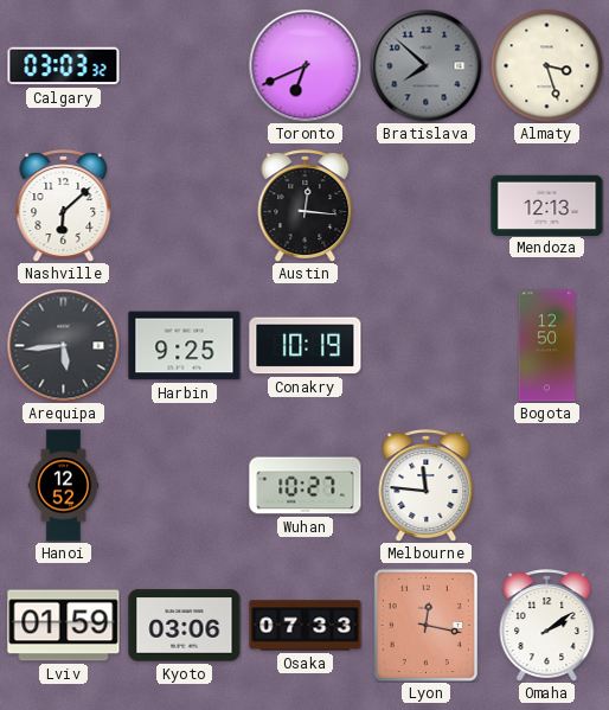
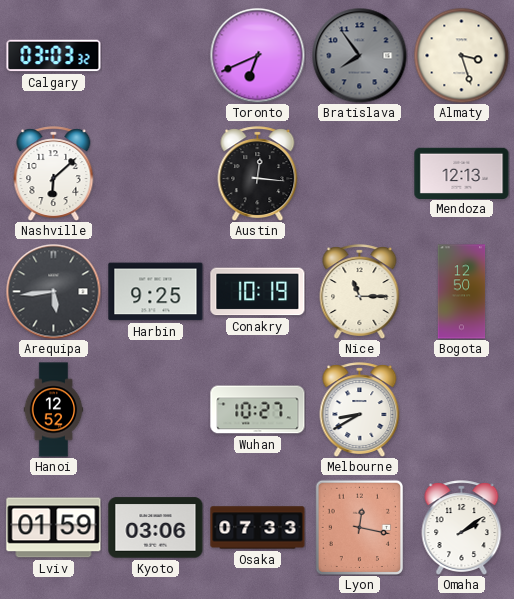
Bratislava: 7:52 -> 7:54
Nice: none -> 11:15
Melbourne: 11:46 -> 8:40
